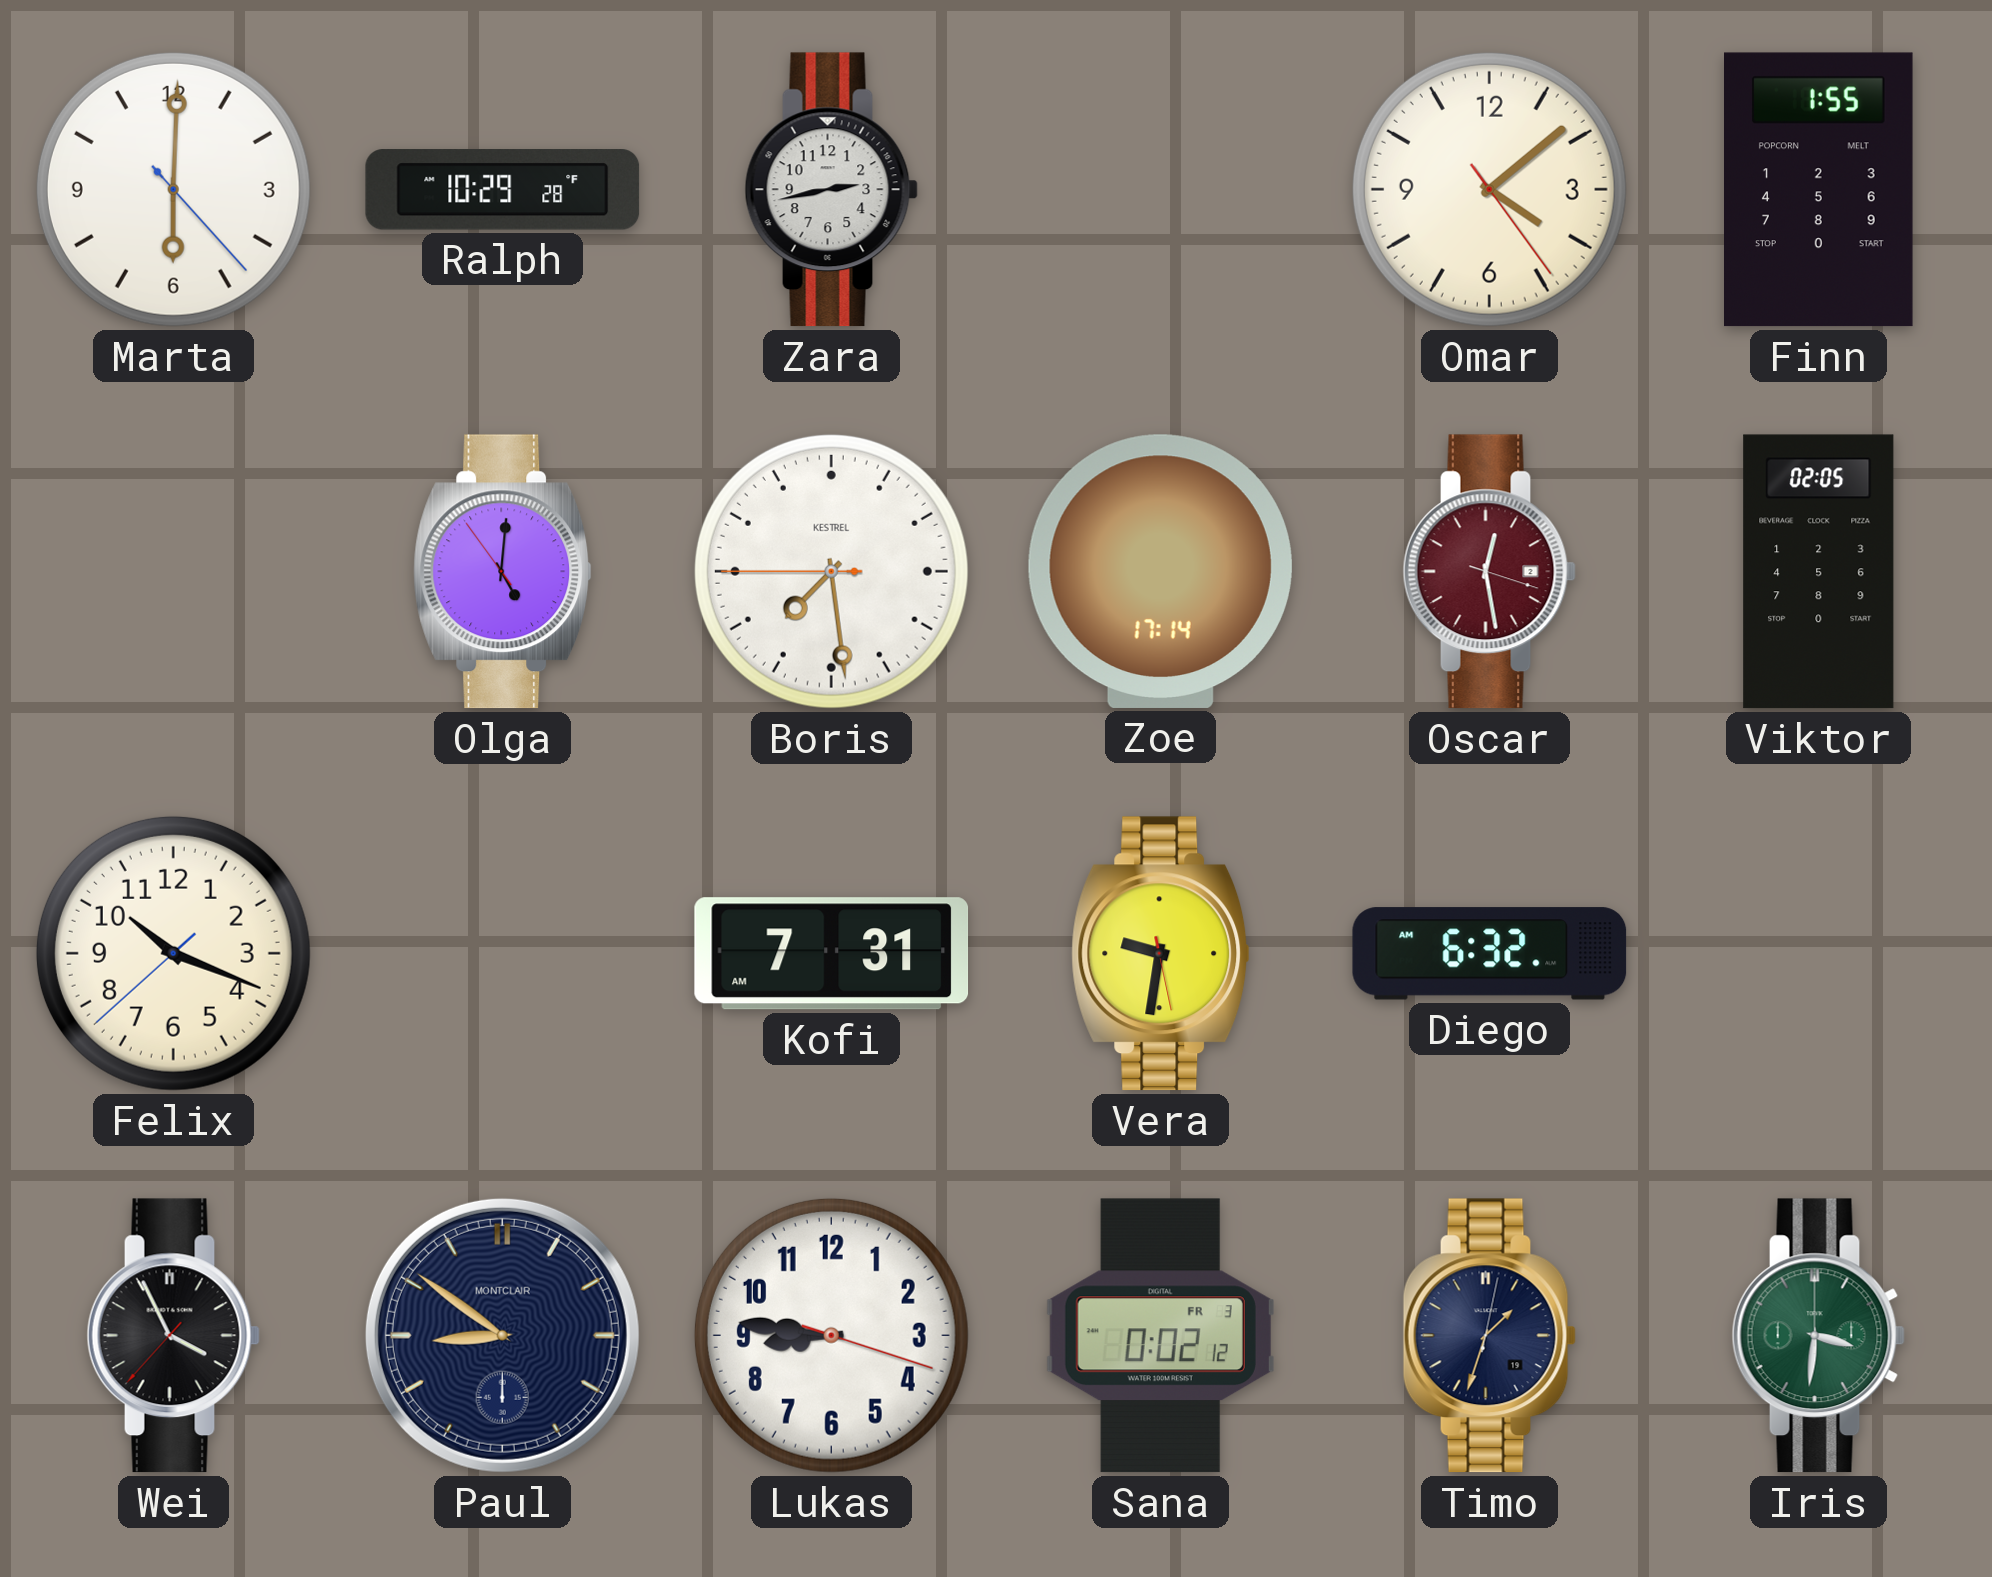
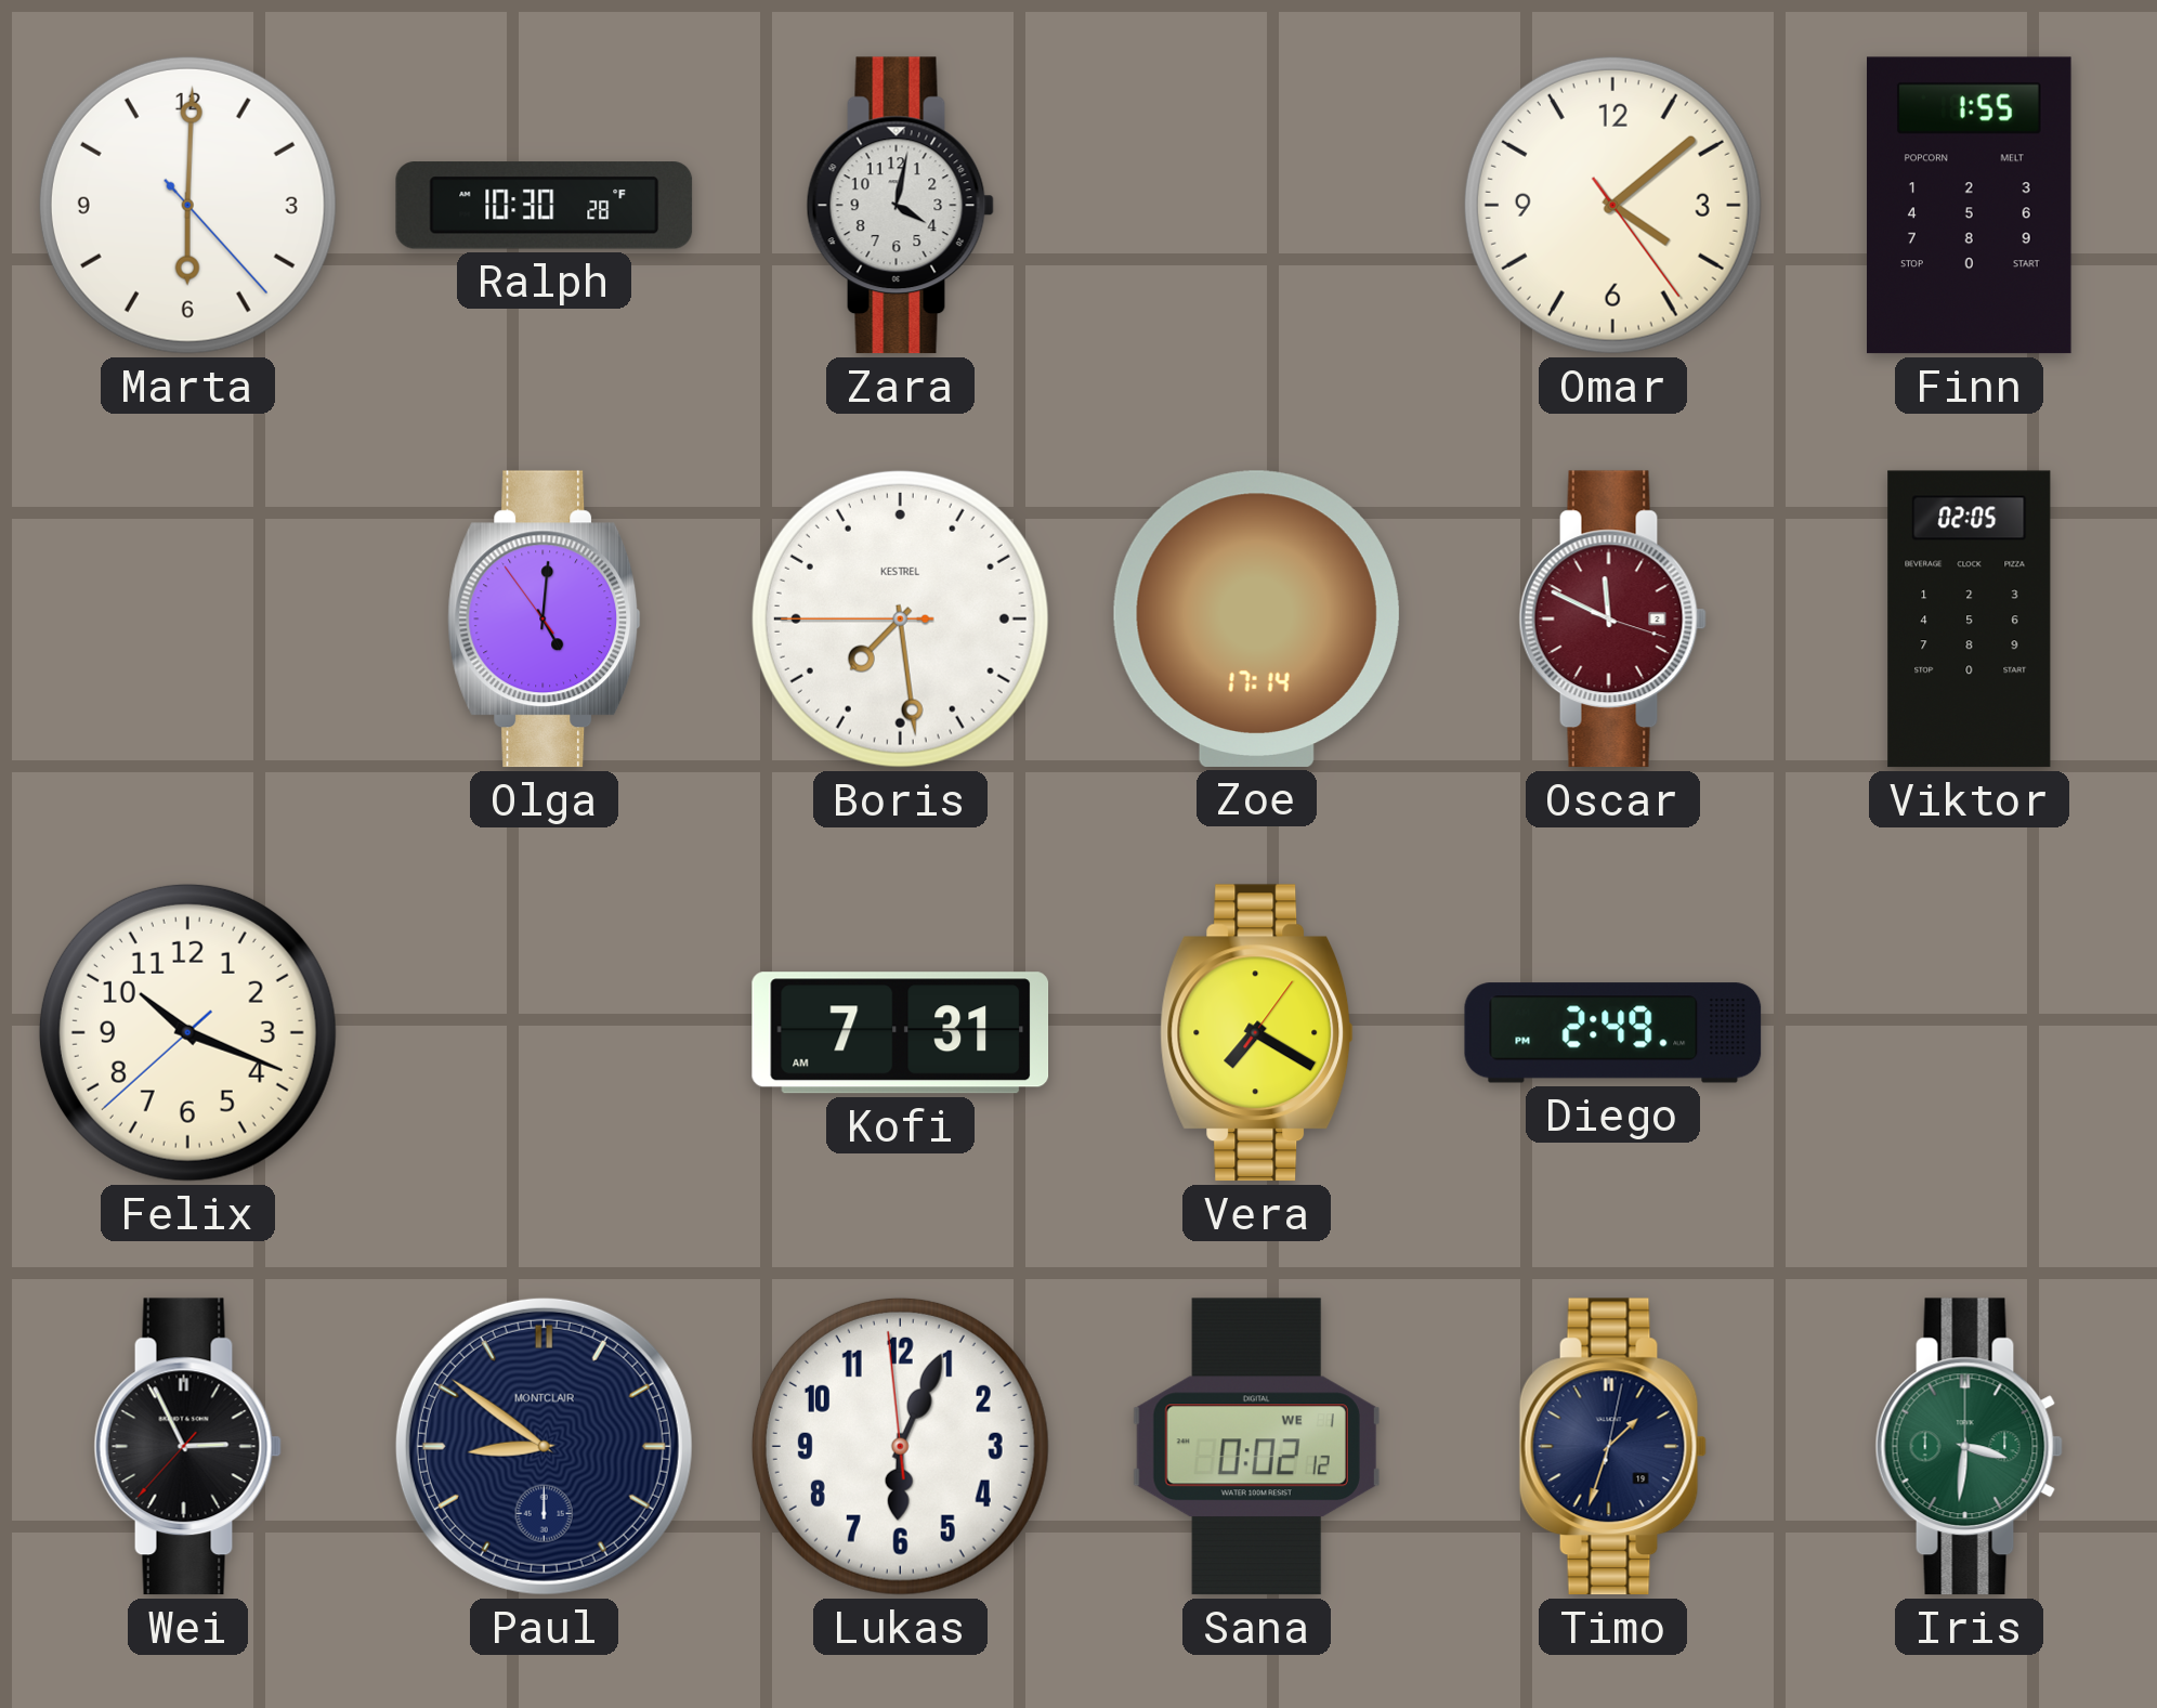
Ralph: 10:29 -> 10:30
Zara: 2:43 -> 4:02
Oscar: 12:28 -> 11:49
Vera: 9:31 -> 7:20
Diego: 6:32 -> 2:49
Wei: 3:55 -> 2:55
Lukas: 8:46 -> 6:03
Sana date: FR 3 -> WE 1
